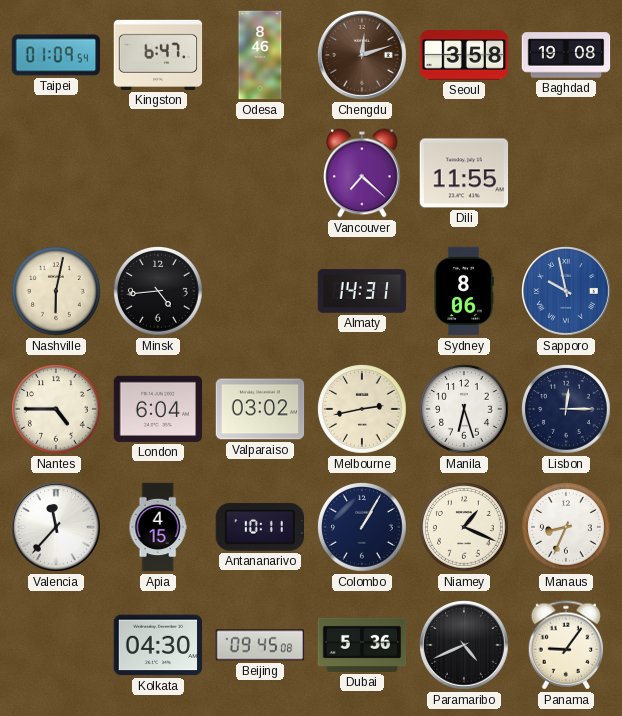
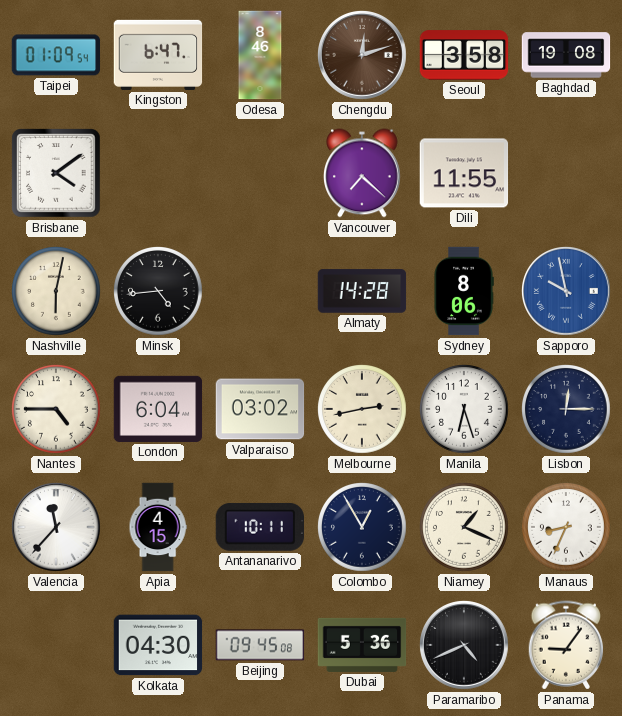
Brisbane: none -> 4:09
Almaty: 14:31 -> 14:28
Colombo: 1:05 -> 12:55
